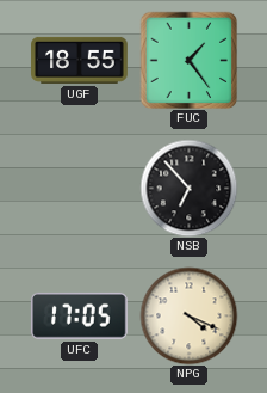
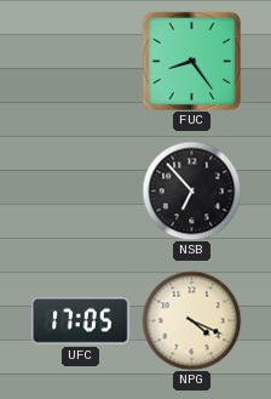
UGF: 18:55 -> none
FUC: 1:24 -> 8:24
